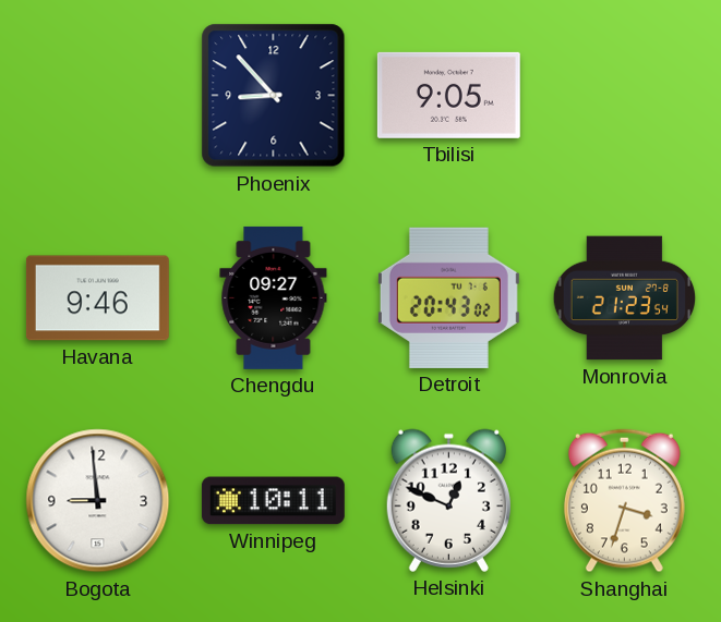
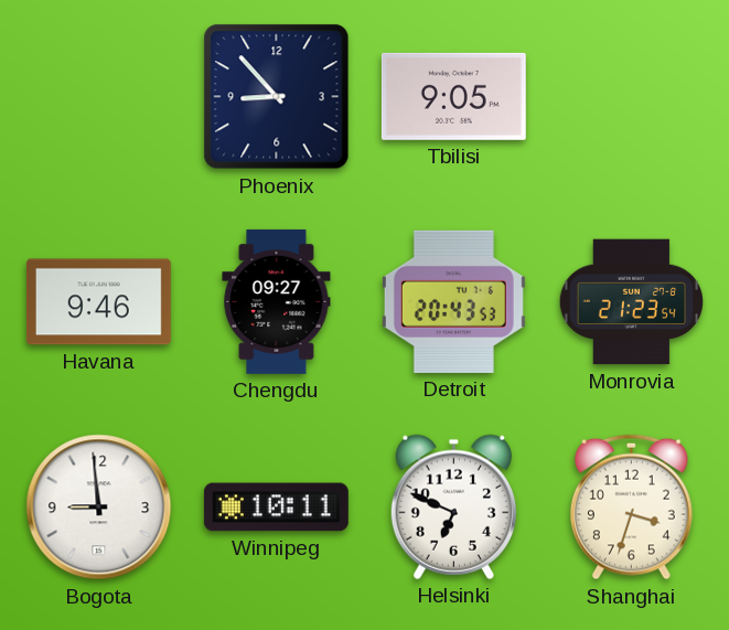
Detroit: 20:43:02 -> 20:43:53
Helsinki: 12:49 -> 6:49
